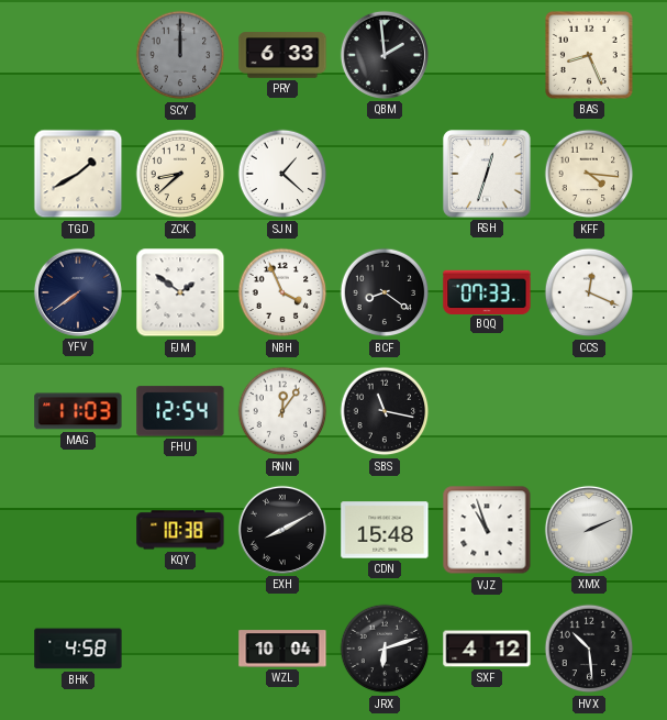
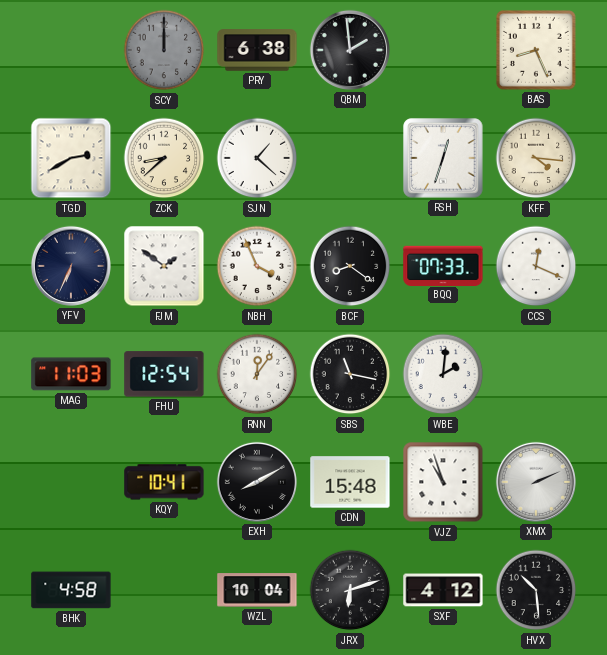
PRY: 6:33 -> 6:38
TGD: 1:40 -> 2:40
YFV: 7:39 -> 6:34
WBE: none -> 2:01
KQY: 10:38 -> 10:41
